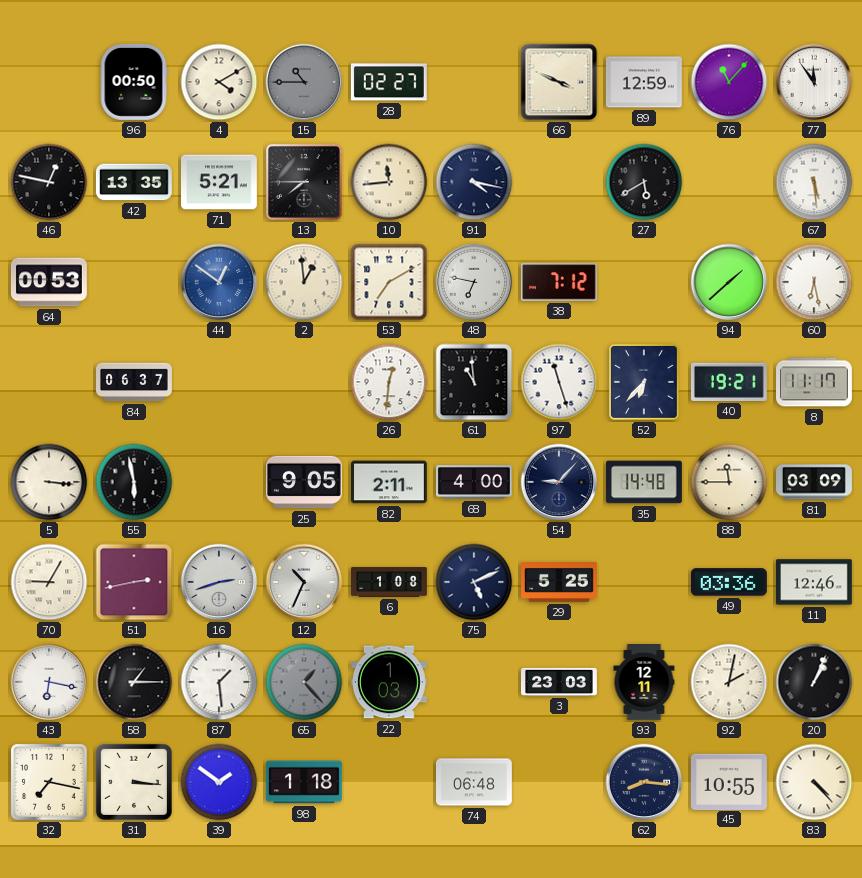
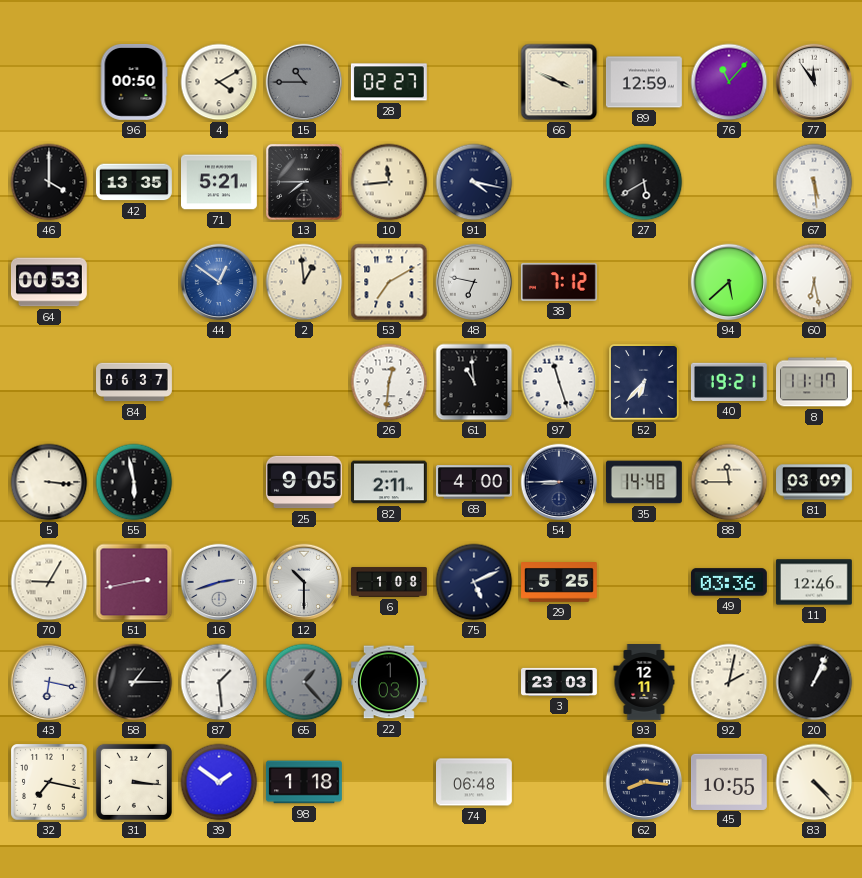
46: 12:47 -> 4:00
94: 1:38 -> 5:38
54: 9:07 -> 8:45
12: 10:34 -> 10:30
